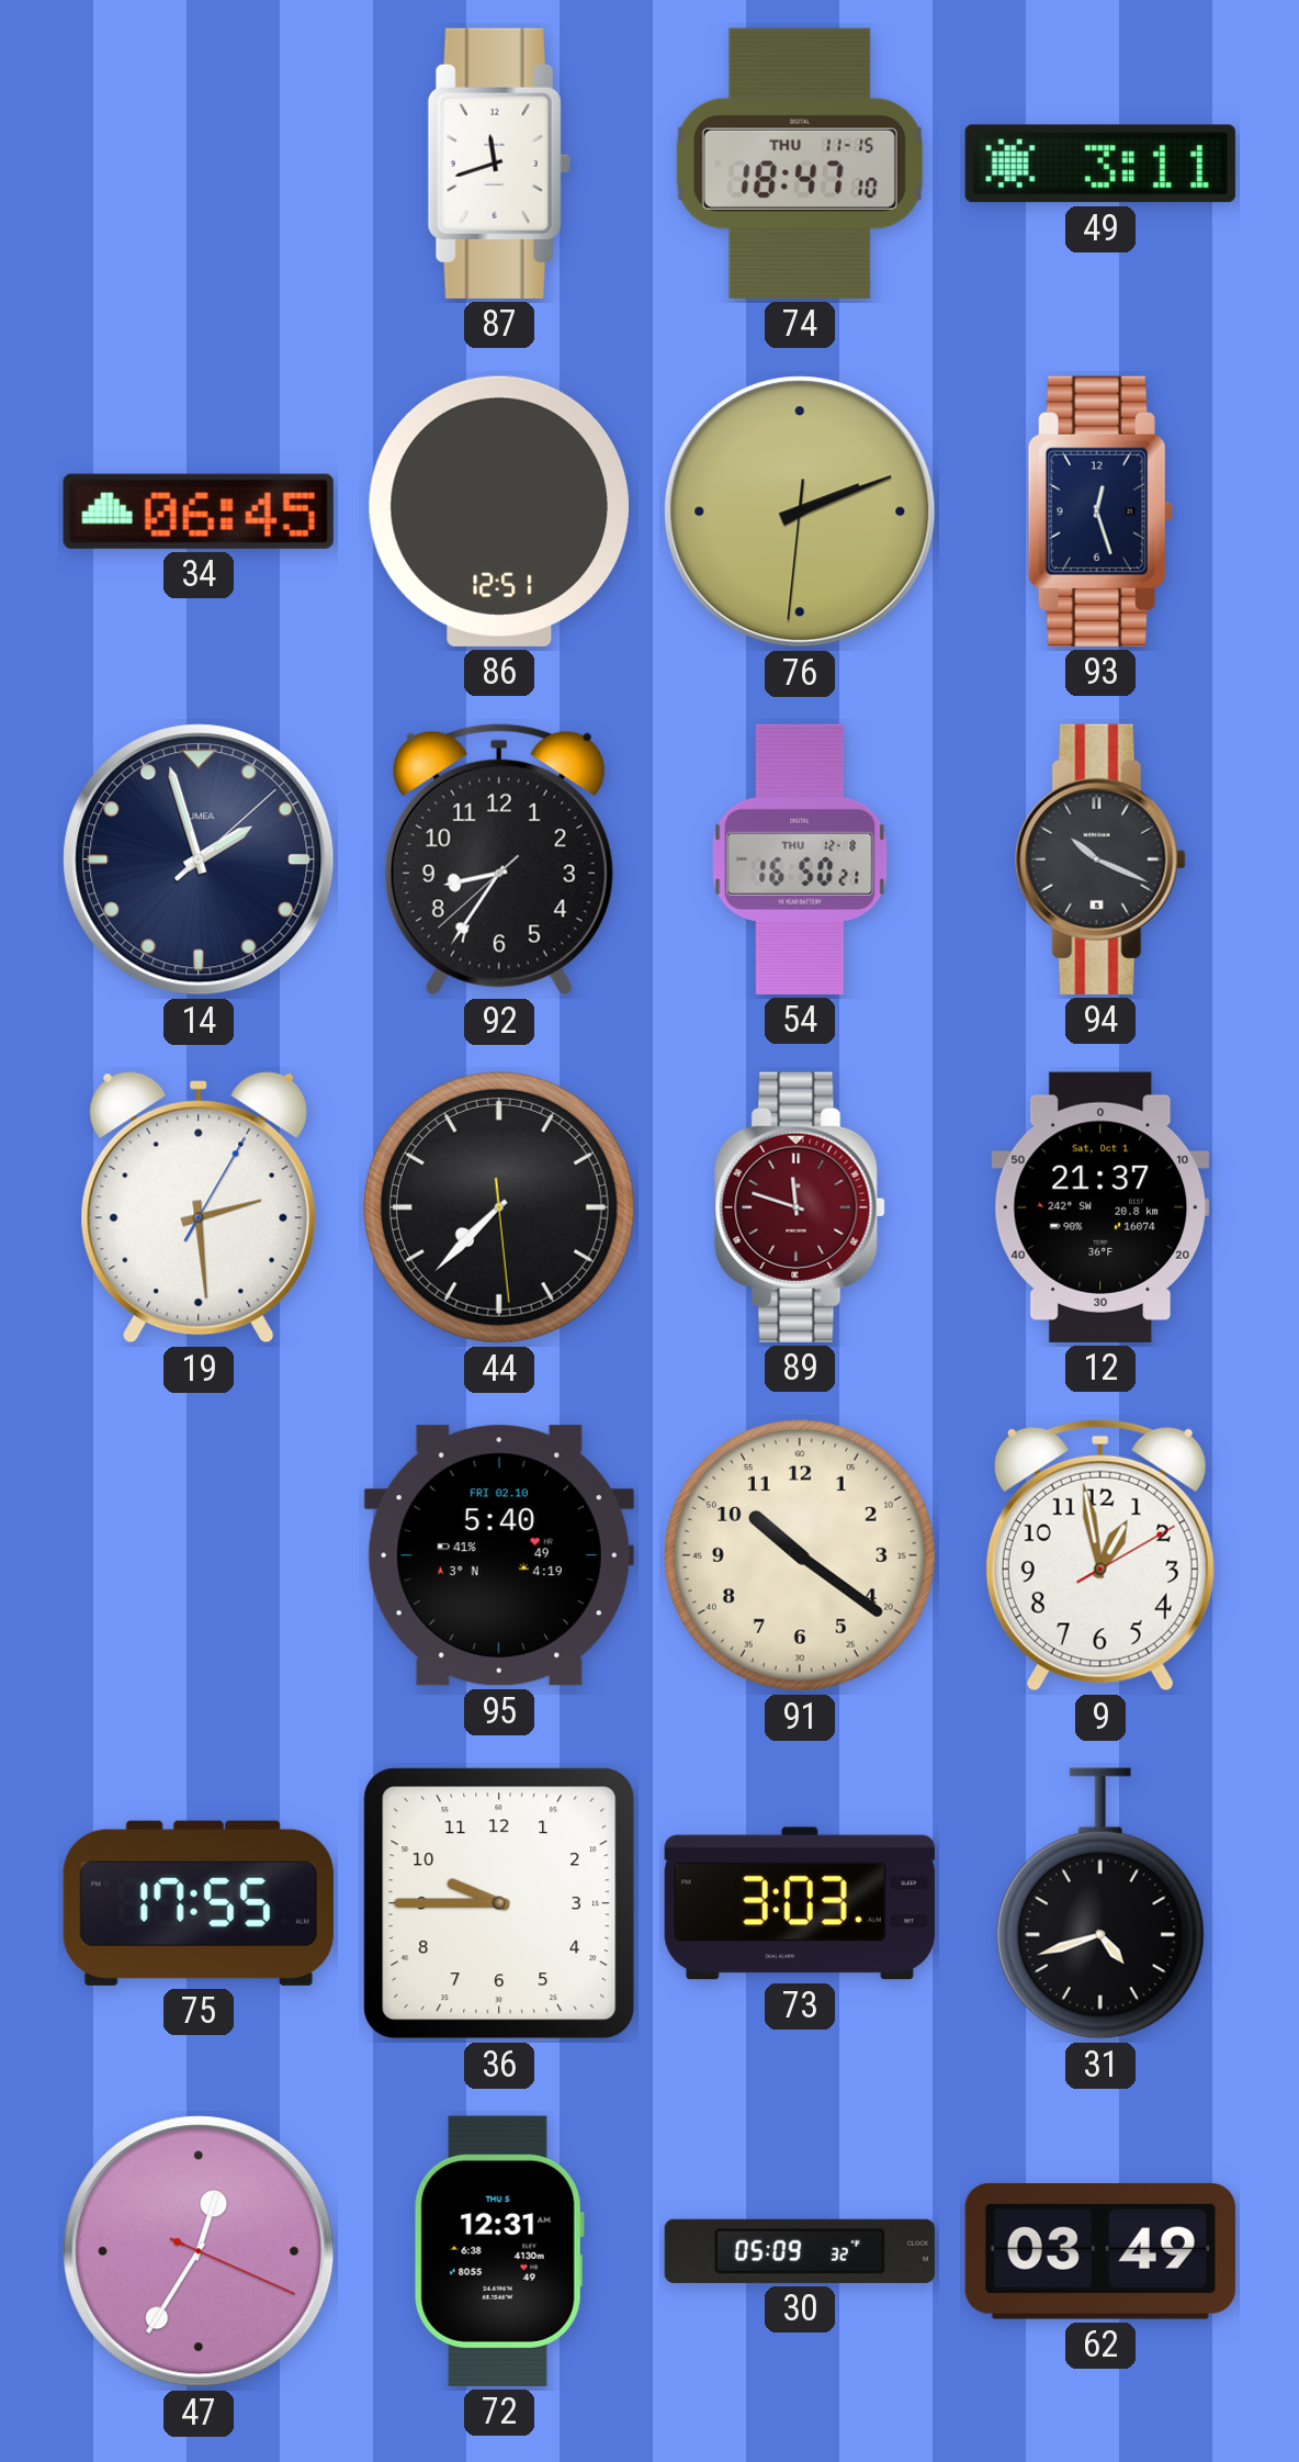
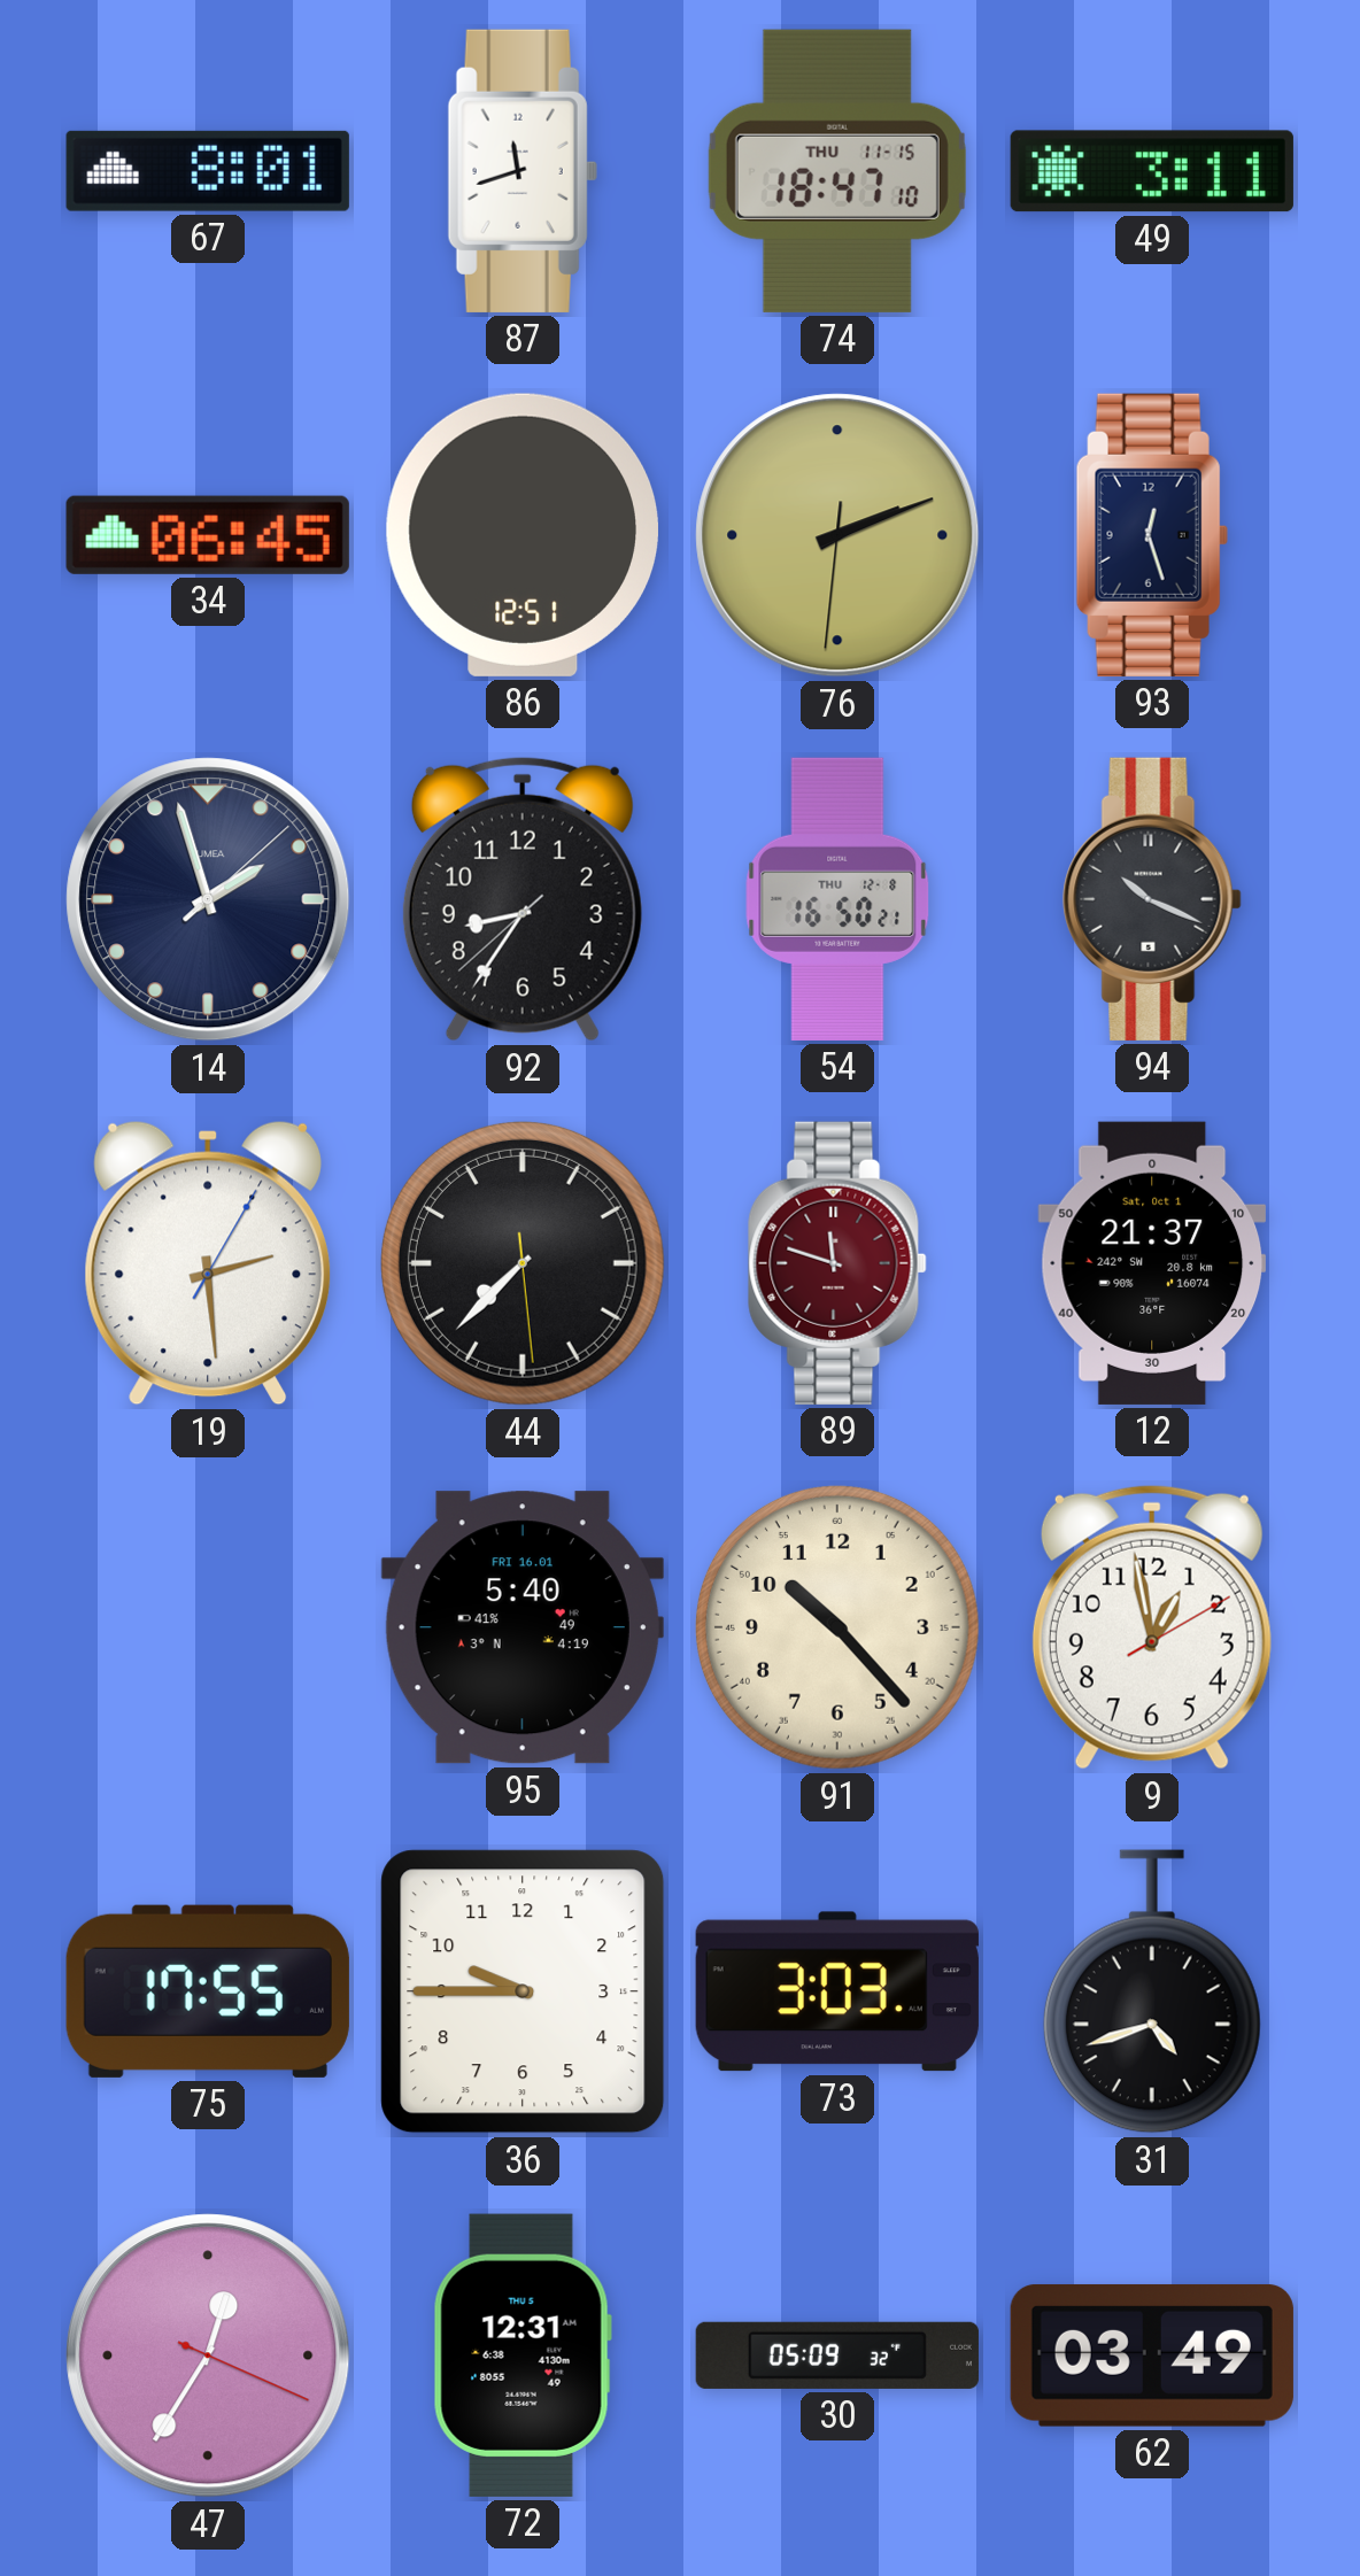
67: none -> 8:01
95 date: FRI 02.10 -> FRI 16.01
91: 10:21 -> 10:23
